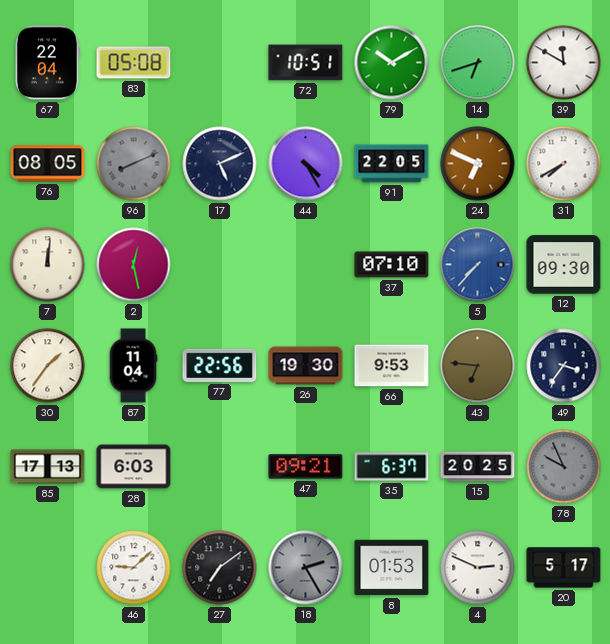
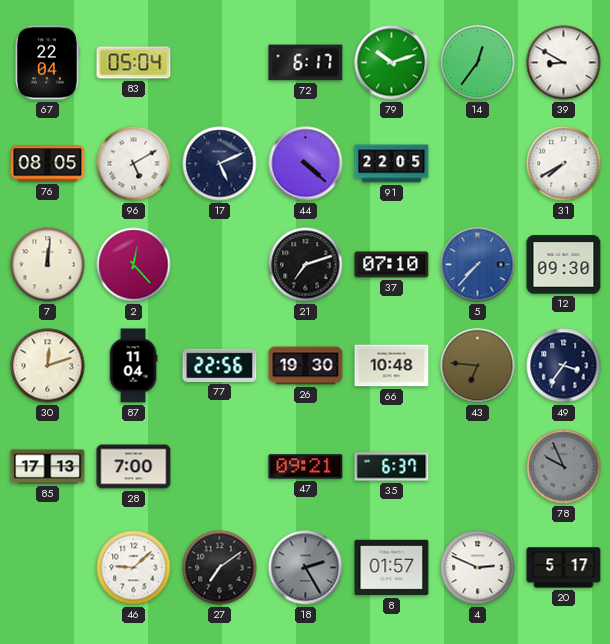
83: 05:08 -> 05:04
72: 10:51 -> 6:17
79: 10:10 -> 10:12
14: 6:42 -> 12:36
39: 11:50 -> 8:50
96: 8:11 -> 5:10
96 dial: grey -> white
44: 4:25 -> 4:22
24: 6:49 -> none
2: 12:28 -> 12:23
21: none -> 7:12
30: 1:36 -> 12:12
66: 9:53 -> 10:48
28: 6:03 -> 7:00
15: 20:25 -> none
8: 01:53 -> 01:57
